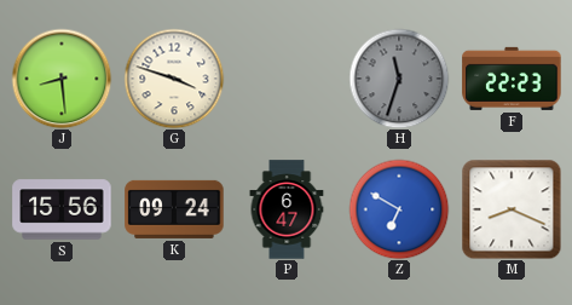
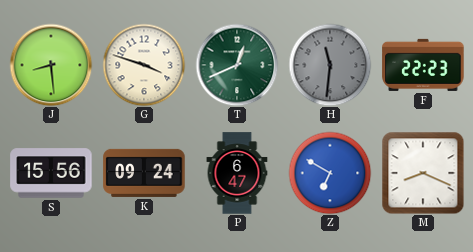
T: none -> 12:41
H: 11:33 -> 11:31
